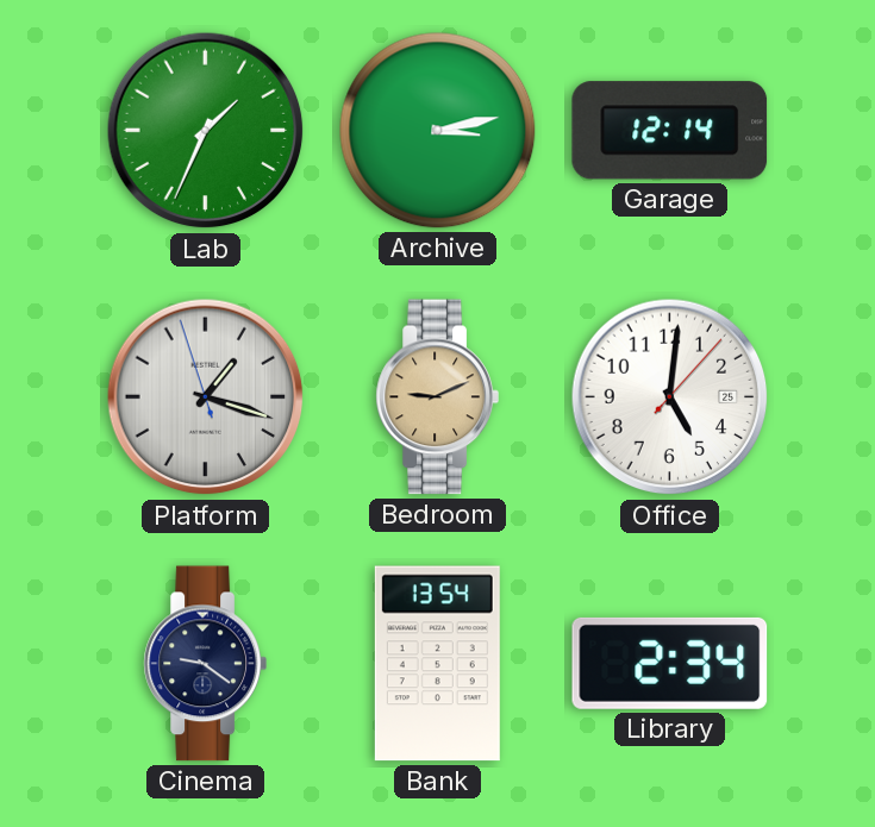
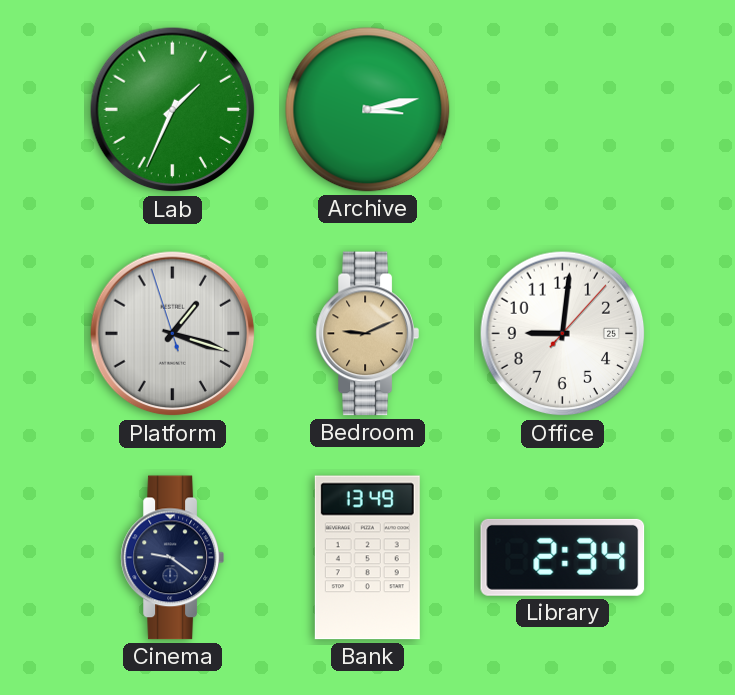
Garage: 12:14 -> none
Office: 5:01 -> 9:01
Bank: 13:54 -> 13:49
